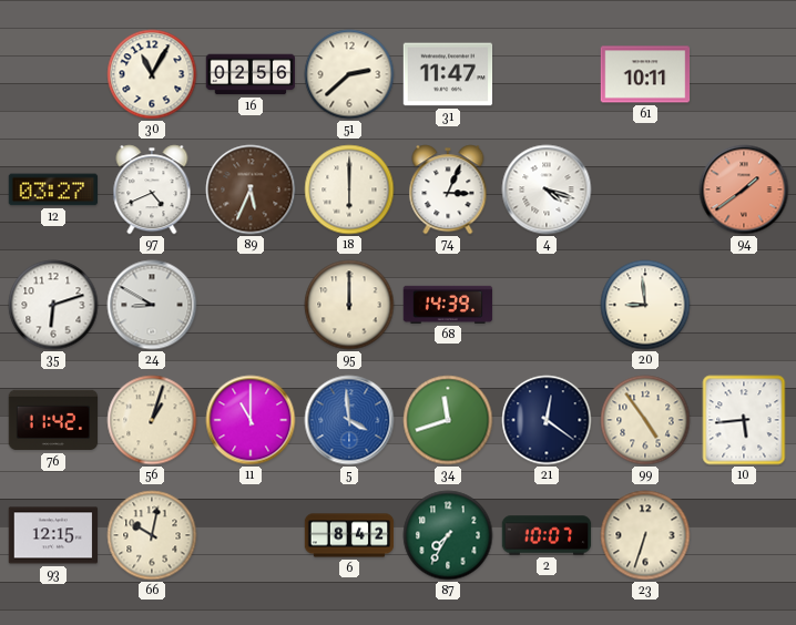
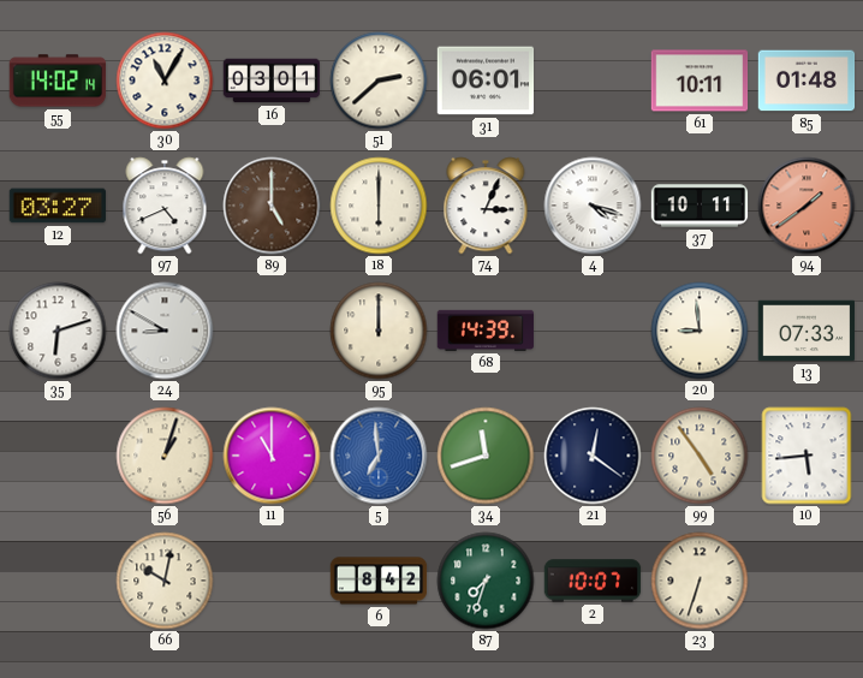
55: none -> 14:02
16: 02:56 -> 03:01
31: 11:47 -> 06:01
85: none -> 01:48
89: 5:34 -> 5:00
37: none -> 10:11
13: none -> 07:33
76: 11:42 -> none
5: 3:59 -> 6:59
93: 12:15 -> none
87: 7:35 -> 7:33
